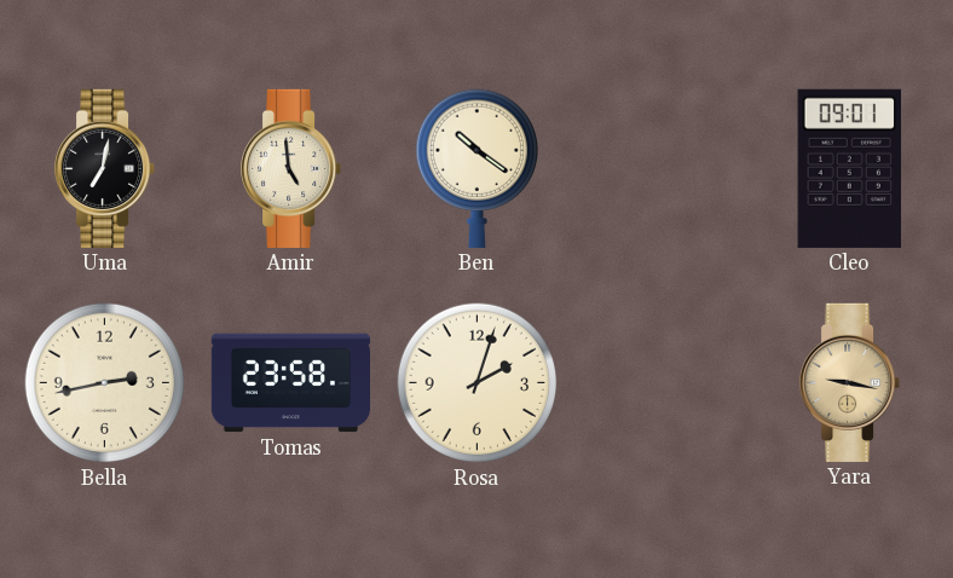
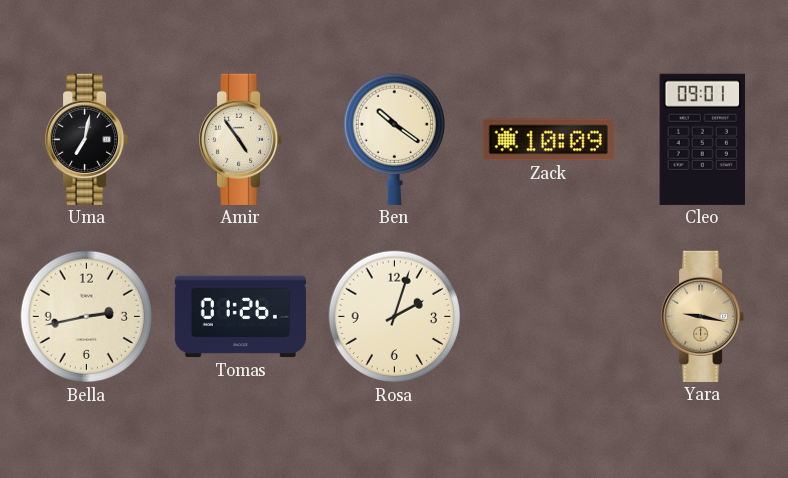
Amir: 4:59 -> 4:54
Zack: none -> 10:09
Tomas: 23:58 -> 01:26
